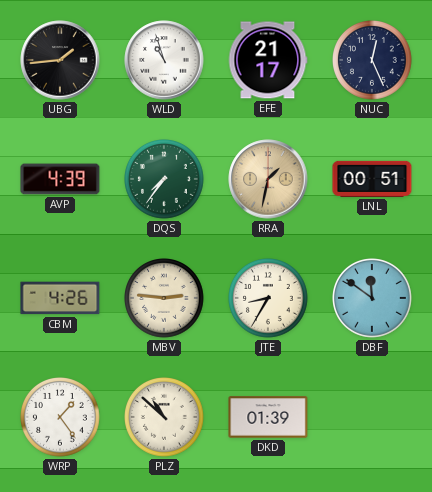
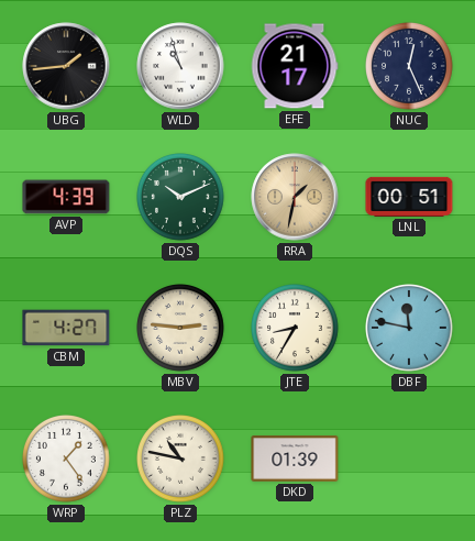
DQS: 7:36 -> 10:11
CBM: 4:26 -> 4:27
DBF: 11:51 -> 11:47
PLZ: 10:52 -> 10:47
